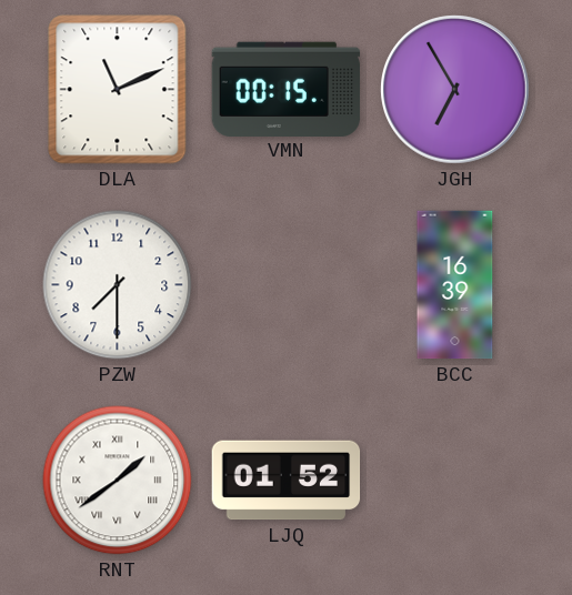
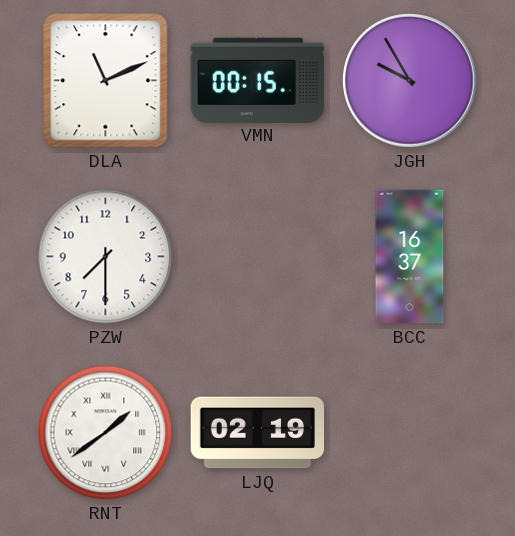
JGH: 6:55 -> 9:55
BCC: 16:39 -> 16:37
LJQ: 01:52 -> 02:19
